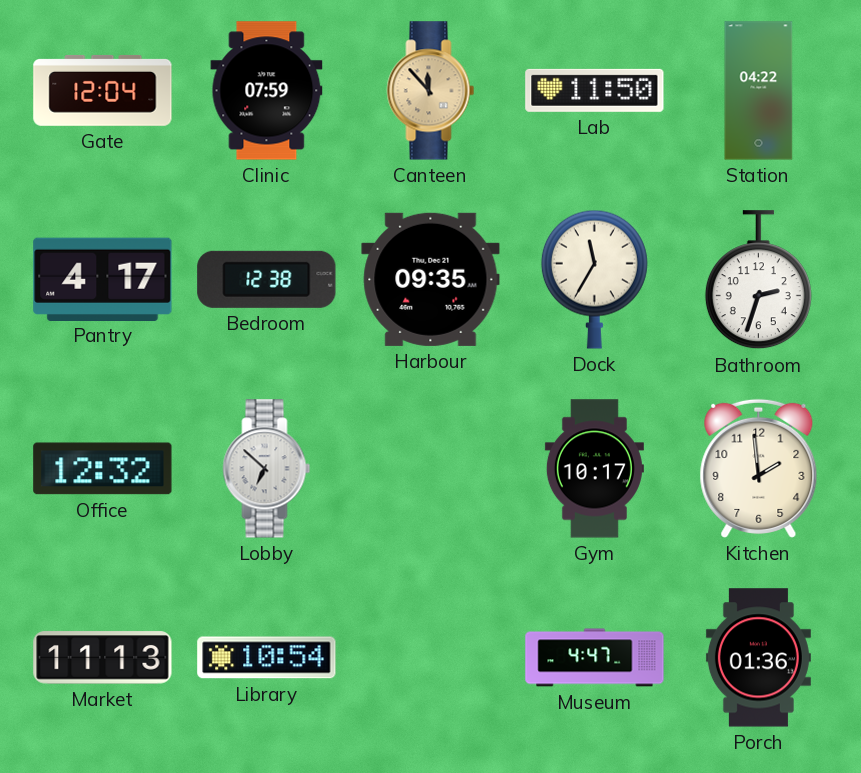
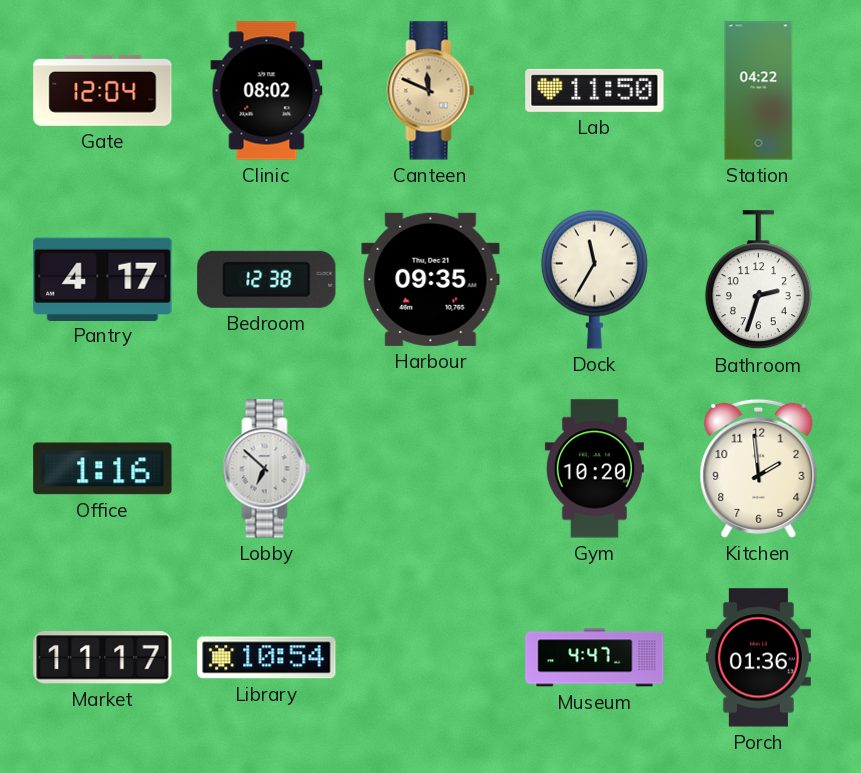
Clinic: 07:59 -> 08:02
Canteen: 11:53 -> 11:49
Office: 12:32 -> 1:16
Gym: 10:17 -> 10:20
Market: 11:13 -> 11:17
